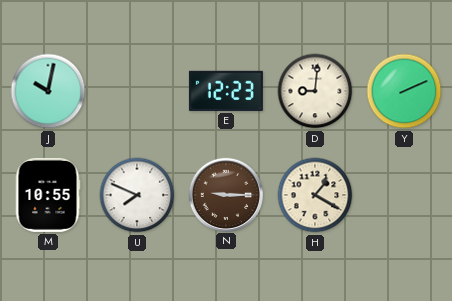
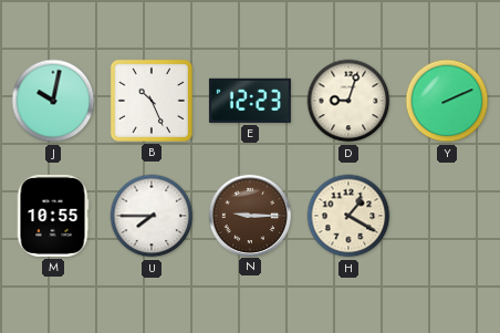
B: none -> 10:26
D: 9:01 -> 9:03
U: 7:49 -> 7:45
